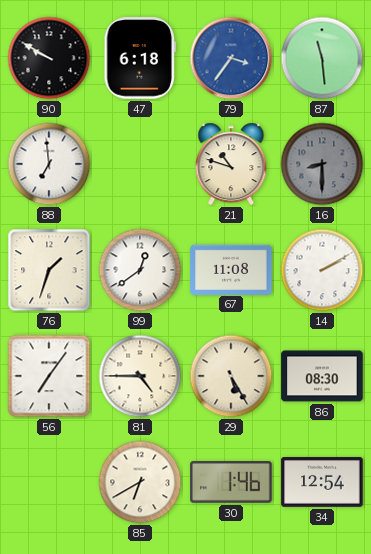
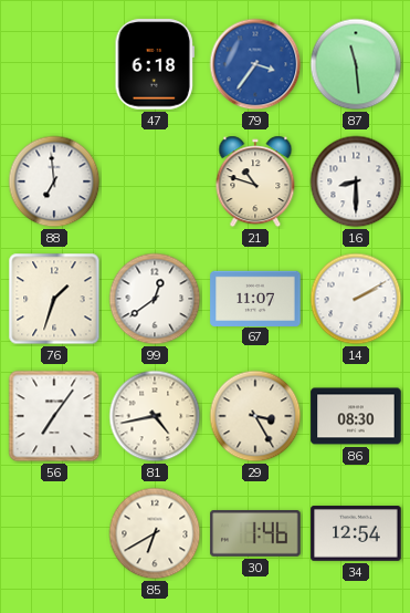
90: 9:50 -> none
16 dial: grey -> white
67: 11:08 -> 11:07
81: 4:45 -> 4:43
29: 5:25 -> 3:25
